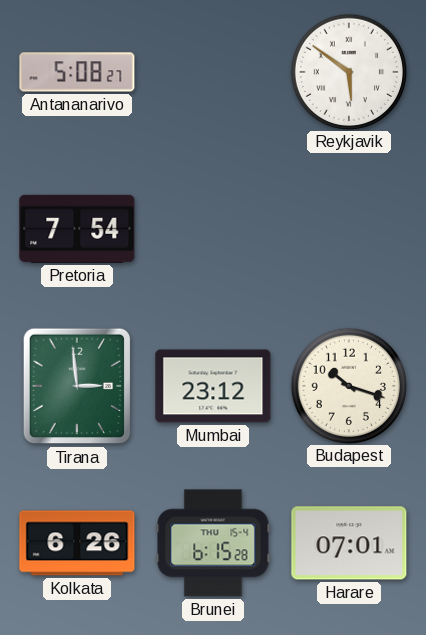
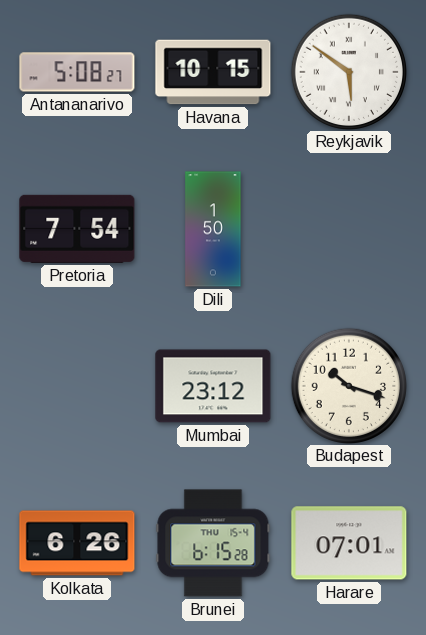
Havana: none -> 10:15
Dili: none -> 1:50
Tirana: 2:59 -> none
